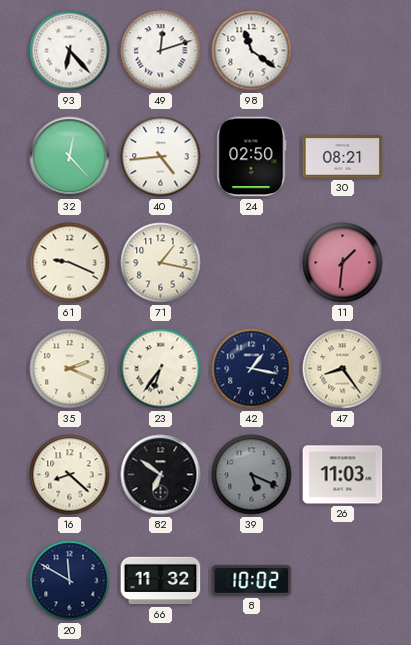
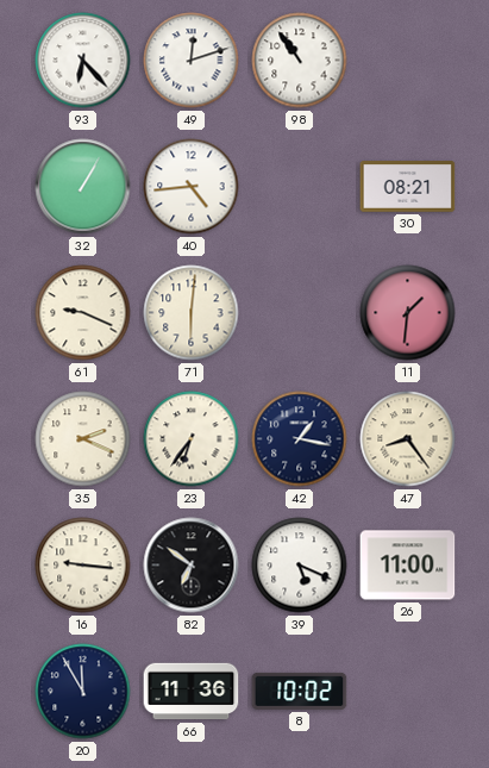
98: 11:21 -> 10:54
32: 12:23 -> 1:05
24: 02:50 -> none
71: 1:17 -> 6:01
16: 8:22 -> 9:16
39 dial: grey -> white
26: 11:03 -> 11:00
20: 11:50 -> 11:55
66: 11:32 -> 11:36
